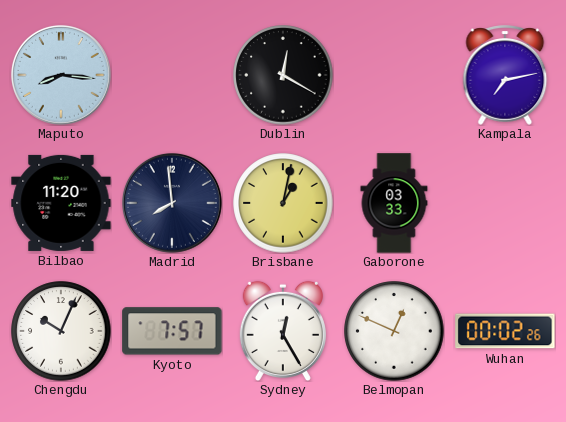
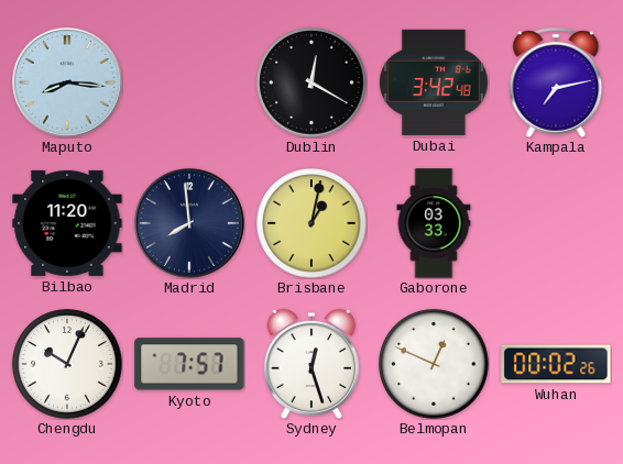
Dubai: none -> 3:42
Sydney: 12:25 -> 12:27
